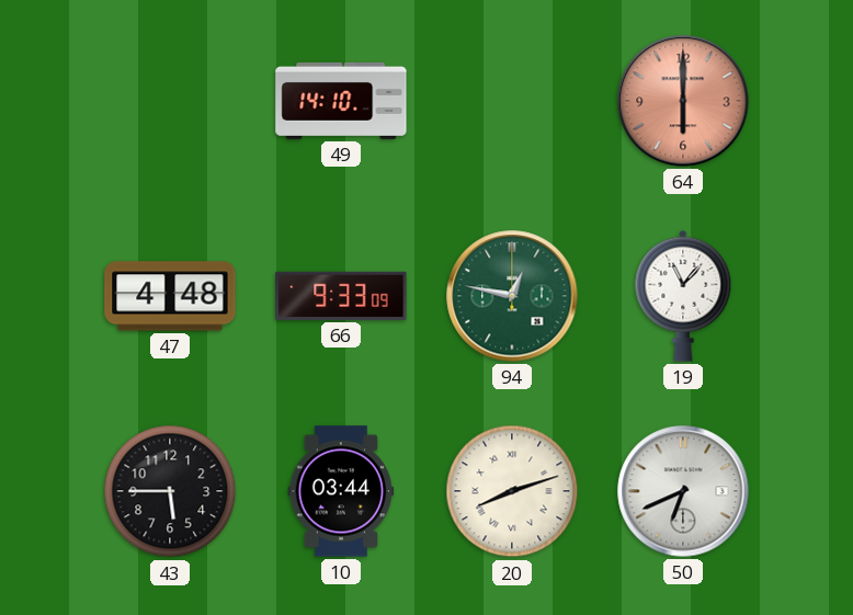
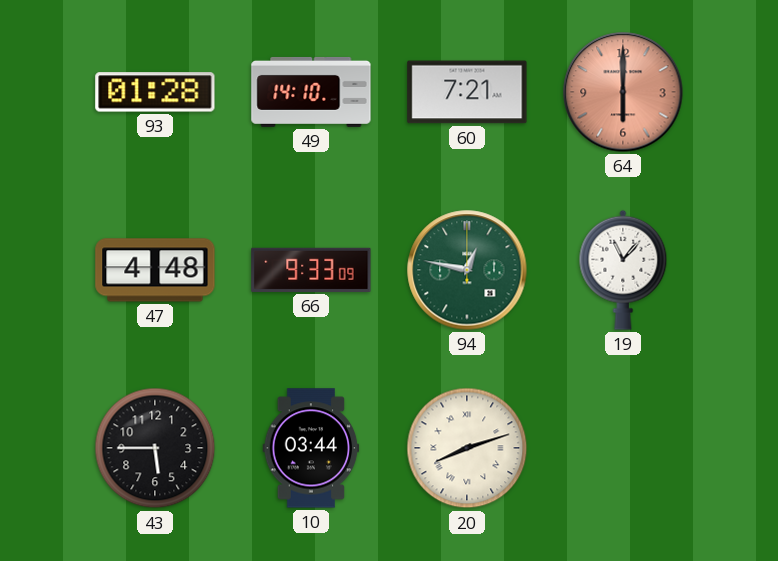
93: none -> 01:28
60: none -> 7:21
50: 6:41 -> none
